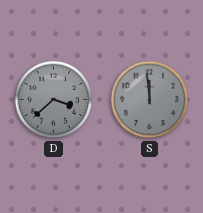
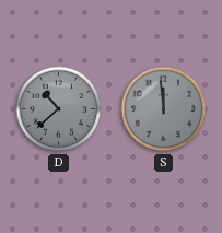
D: 3:38 -> 10:38
